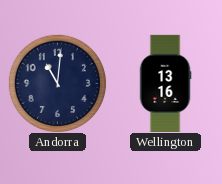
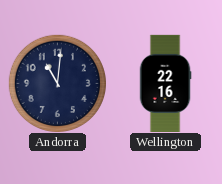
Wellington: 13:16 -> 22:16
